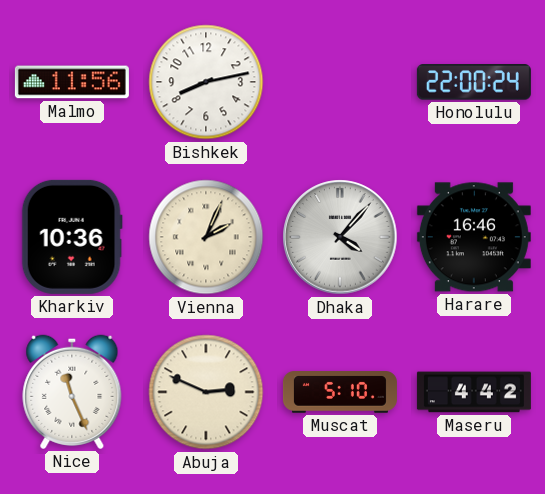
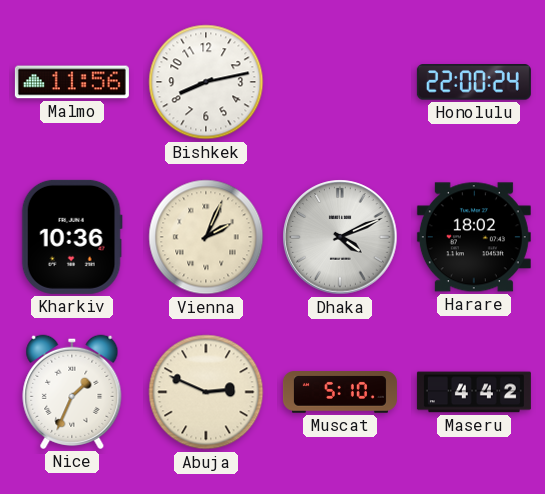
Dhaka: 4:07 -> 4:11
Harare: 16:46 -> 18:02
Nice: 11:26 -> 1:34
